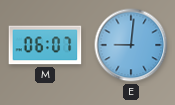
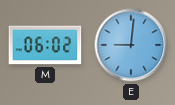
M: 06:07 -> 06:02
